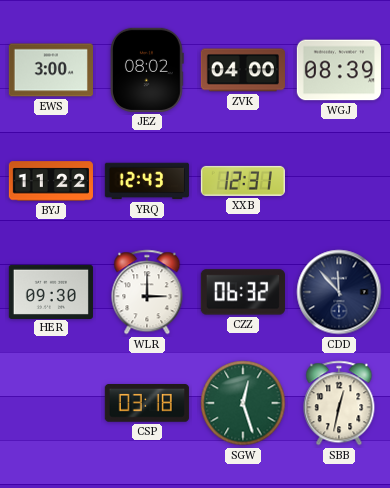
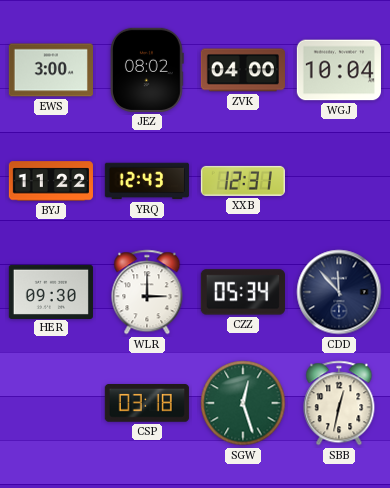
WGJ: 08:39 -> 10:04
CZZ: 06:32 -> 05:34
